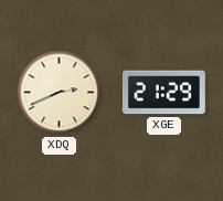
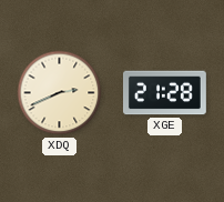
XGE: 21:29 -> 21:28
